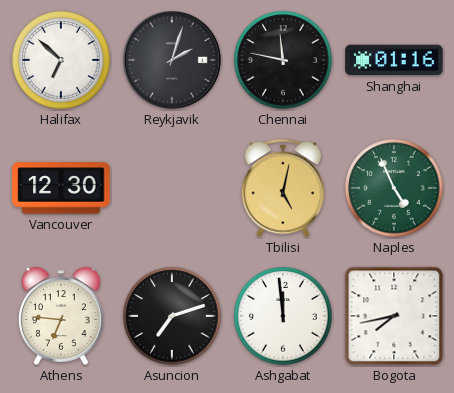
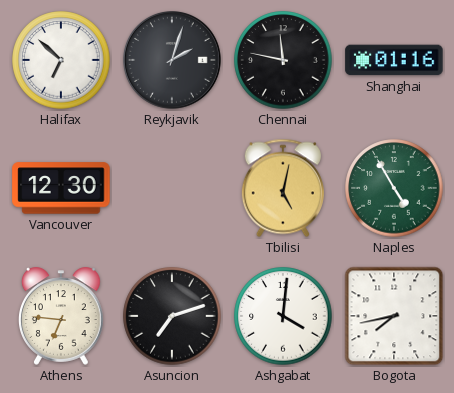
Naples: 4:56 -> 4:55
Ashgabat: 11:59 -> 4:01
